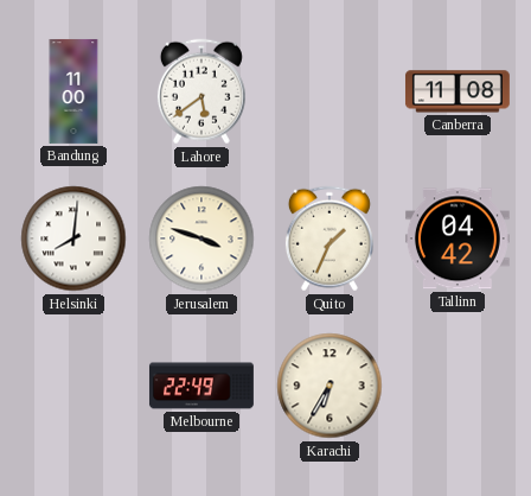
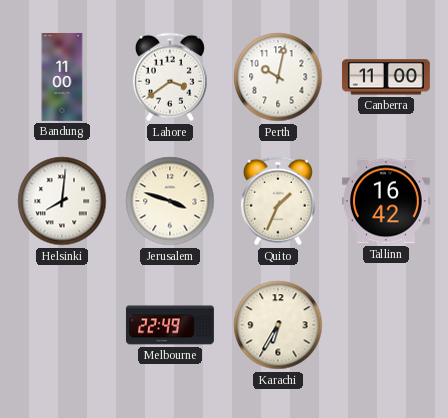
Lahore: 5:39 -> 3:39
Perth: none -> 10:02
Canberra: 11:08 -> 11:00
Tallinn: 04:42 -> 16:42
